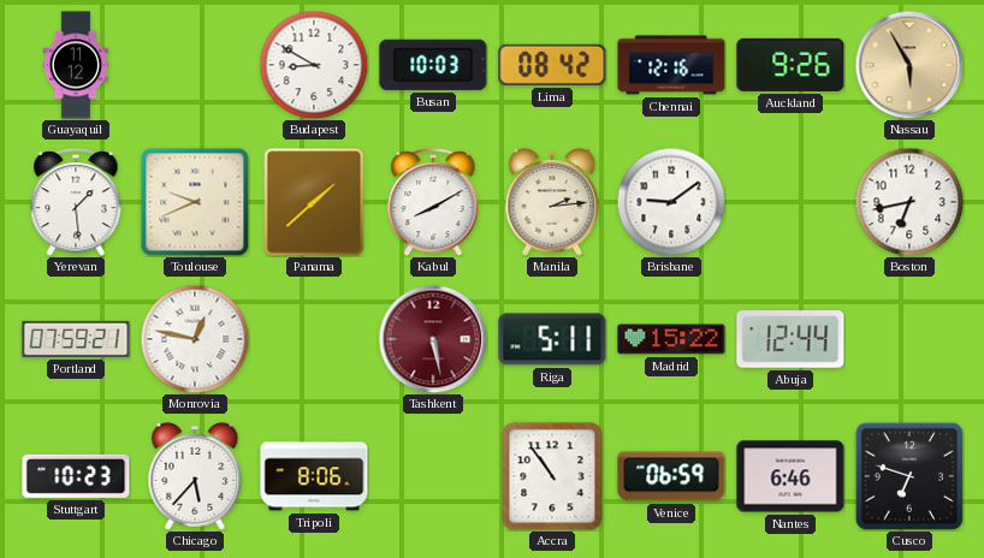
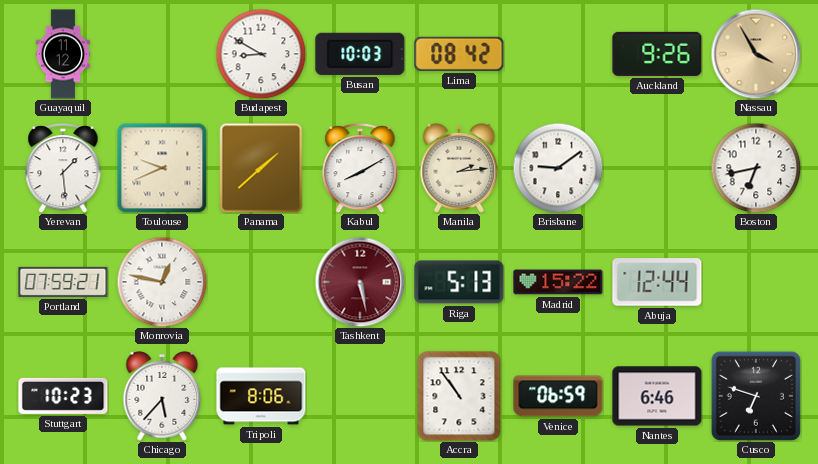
Chennai: 12:16 -> none
Nassau: 5:55 -> 3:55
Riga: 5:11 -> 5:13
